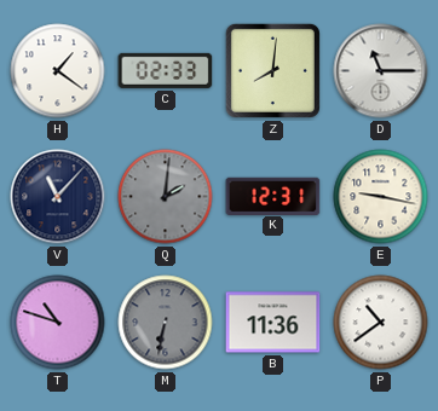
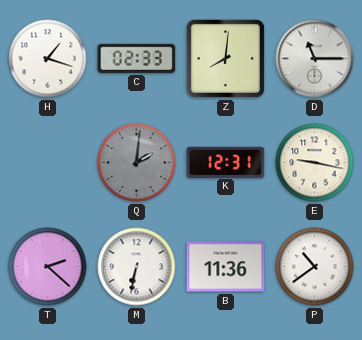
H: 1:21 -> 1:18
V: 11:07 -> none
T: 10:48 -> 2:22
M dial: grey -> white
